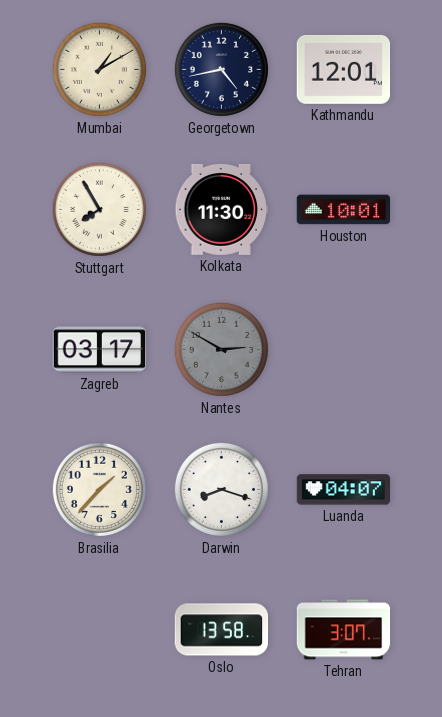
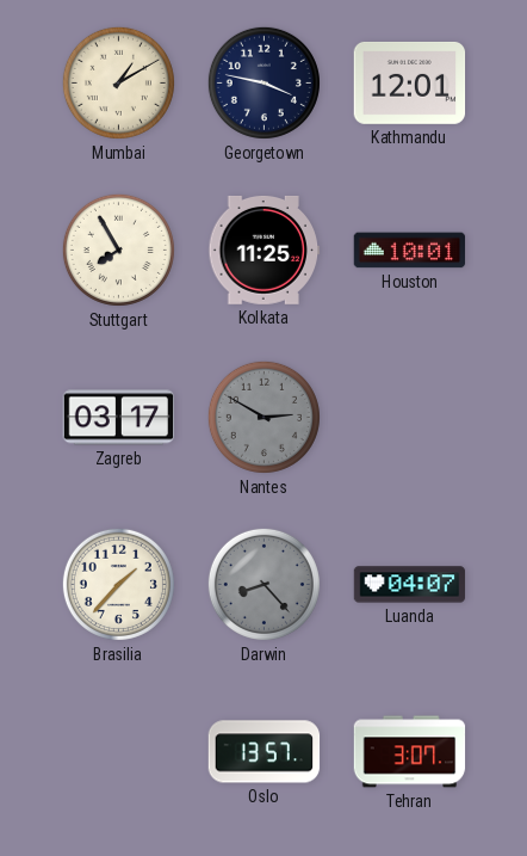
Georgetown: 4:43 -> 3:47
Kolkata: 11:30 -> 11:25
Darwin: 8:18 -> 8:23
Darwin dial: white -> grey
Oslo: 13:58 -> 13:57
